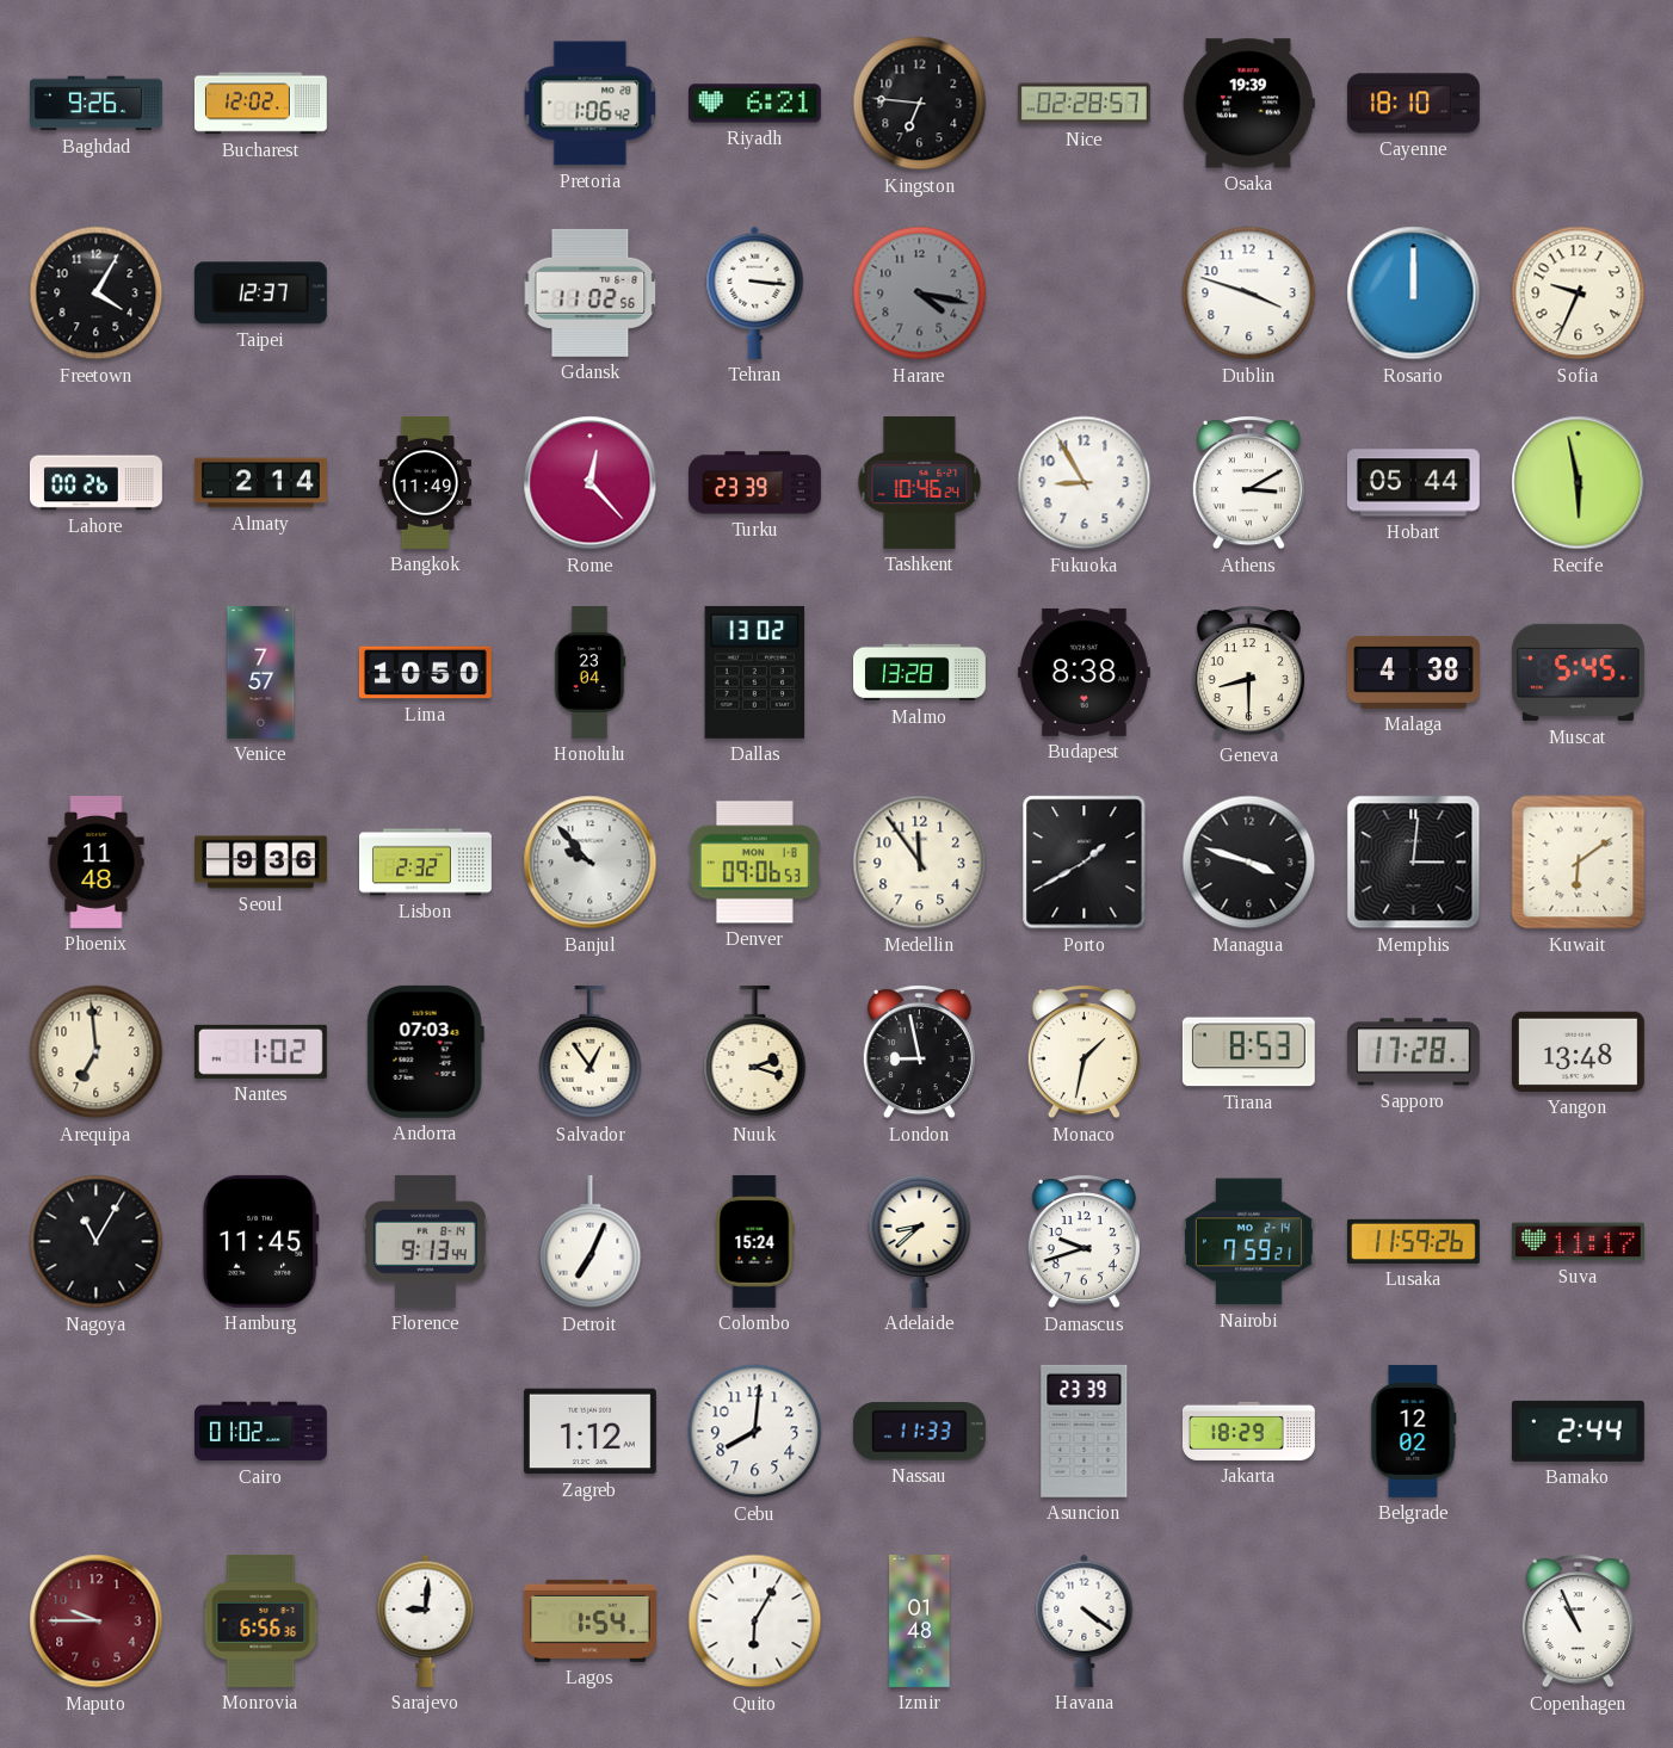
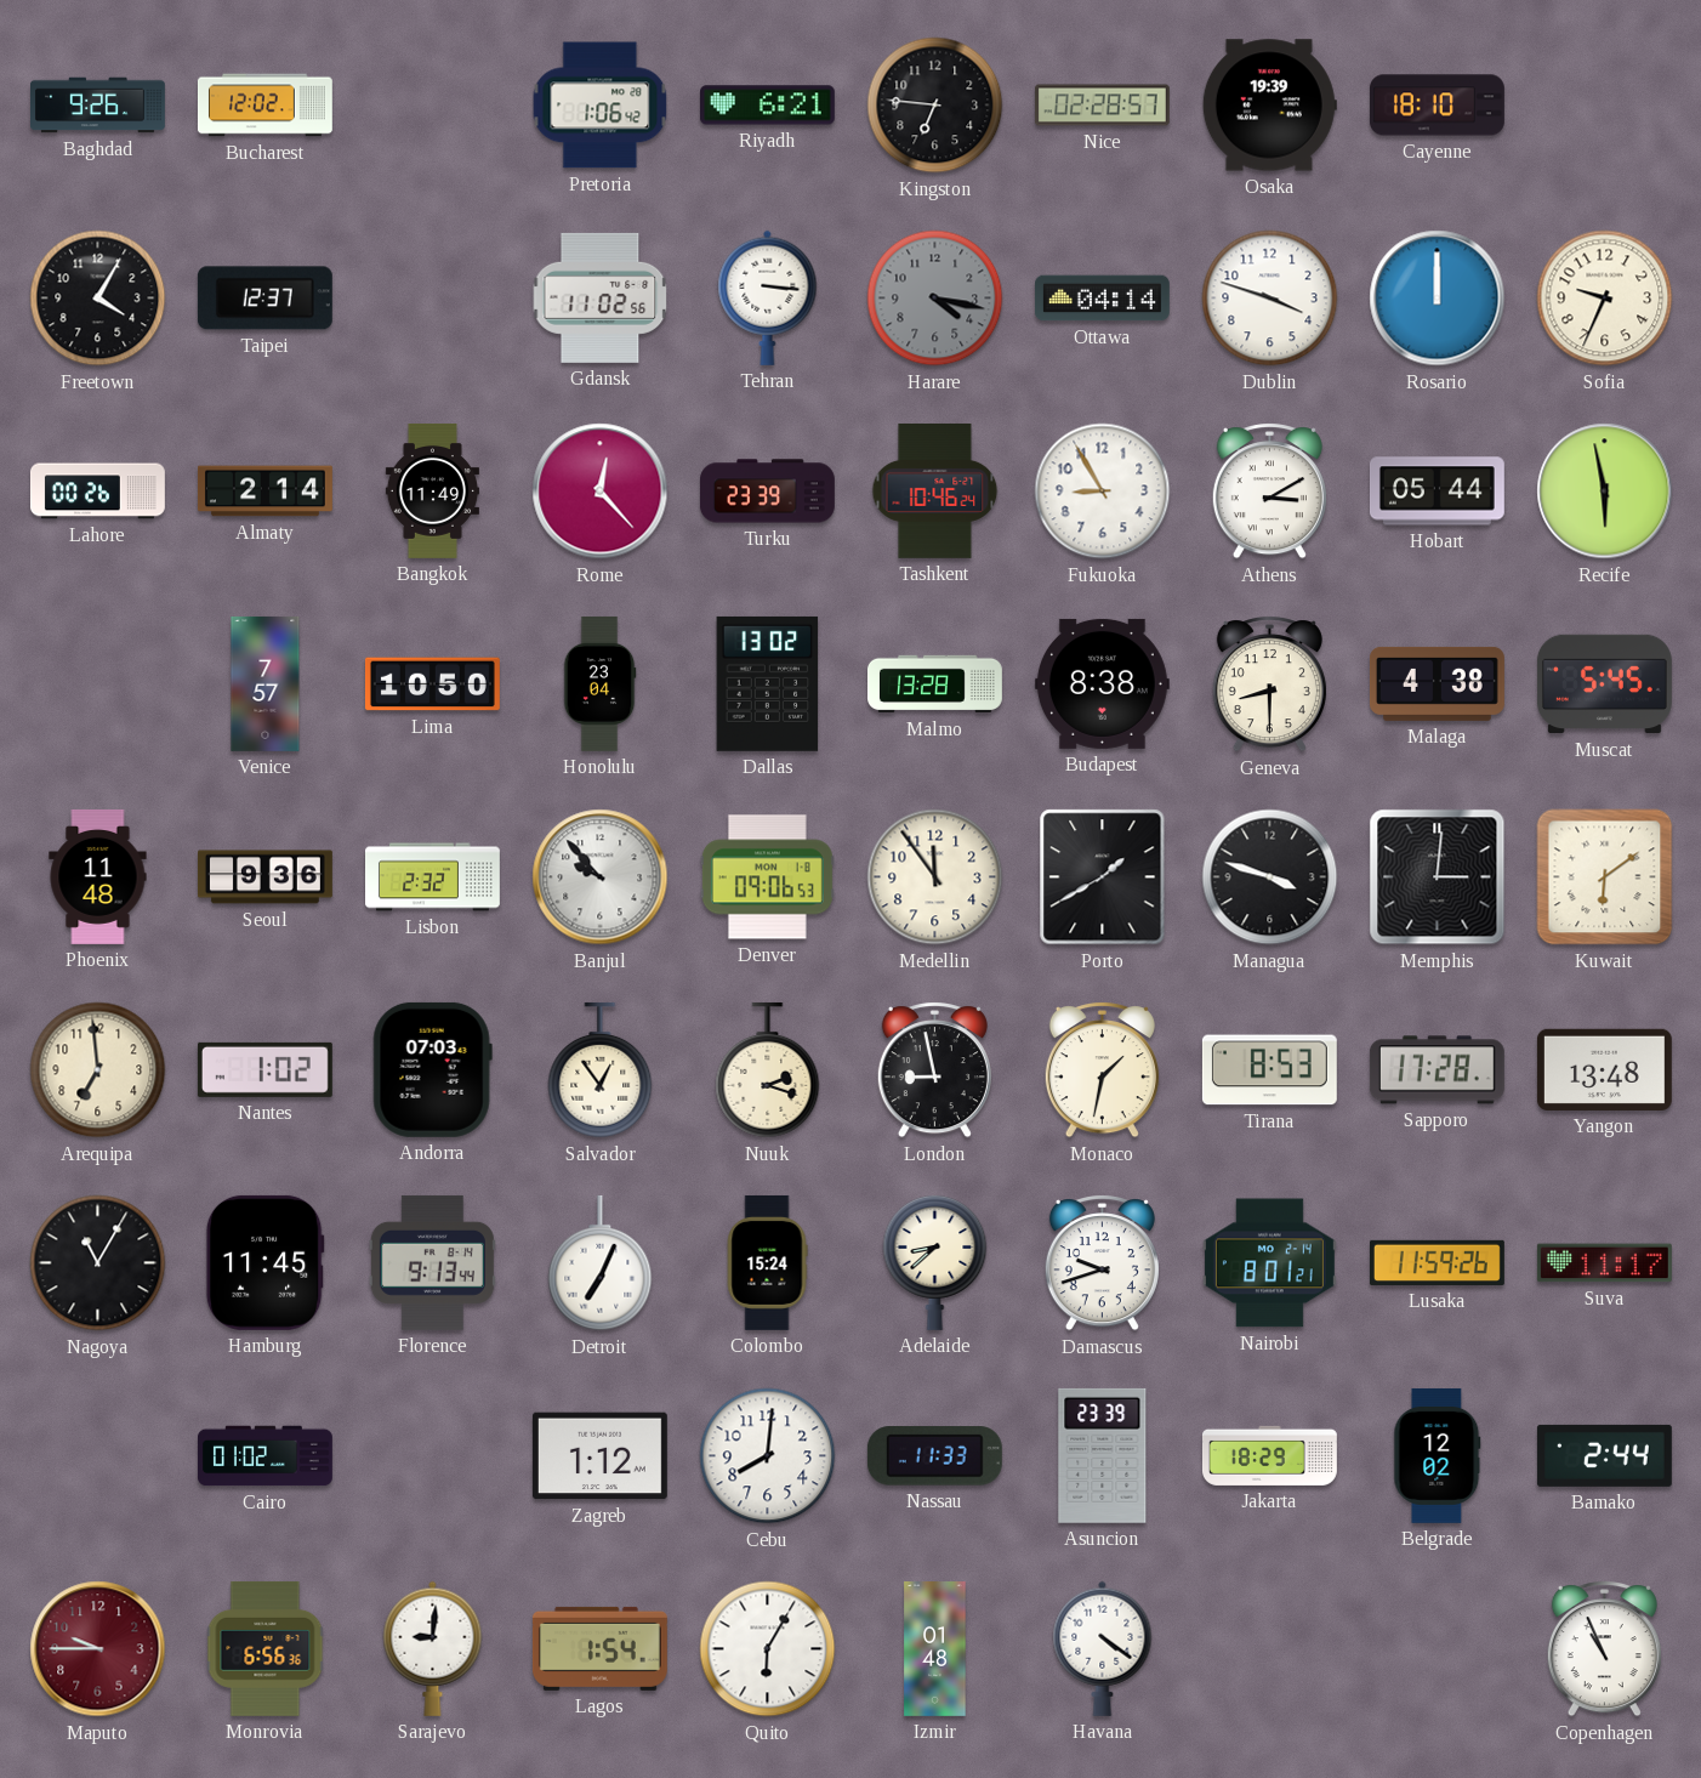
Ottawa: none -> 04:14
Nairobi: 7:59 -> 8:01
